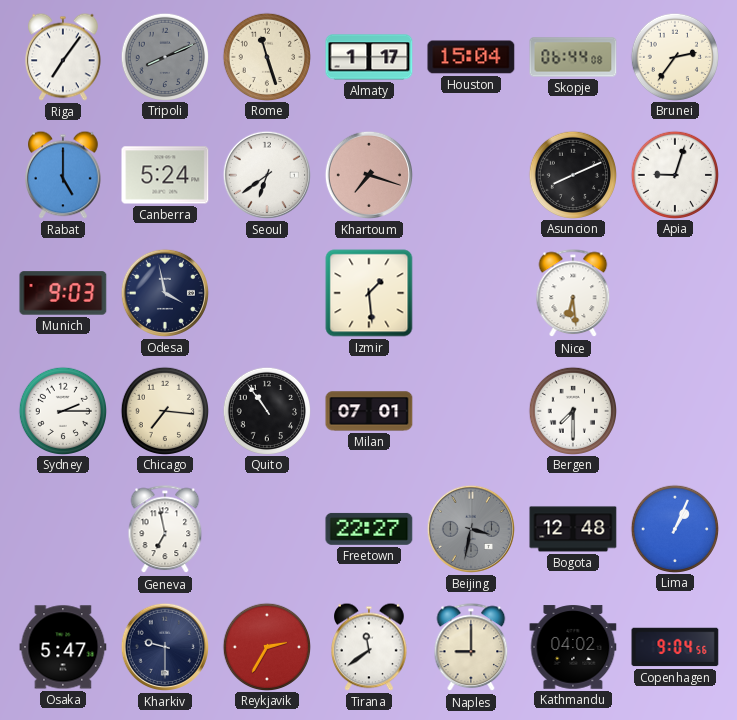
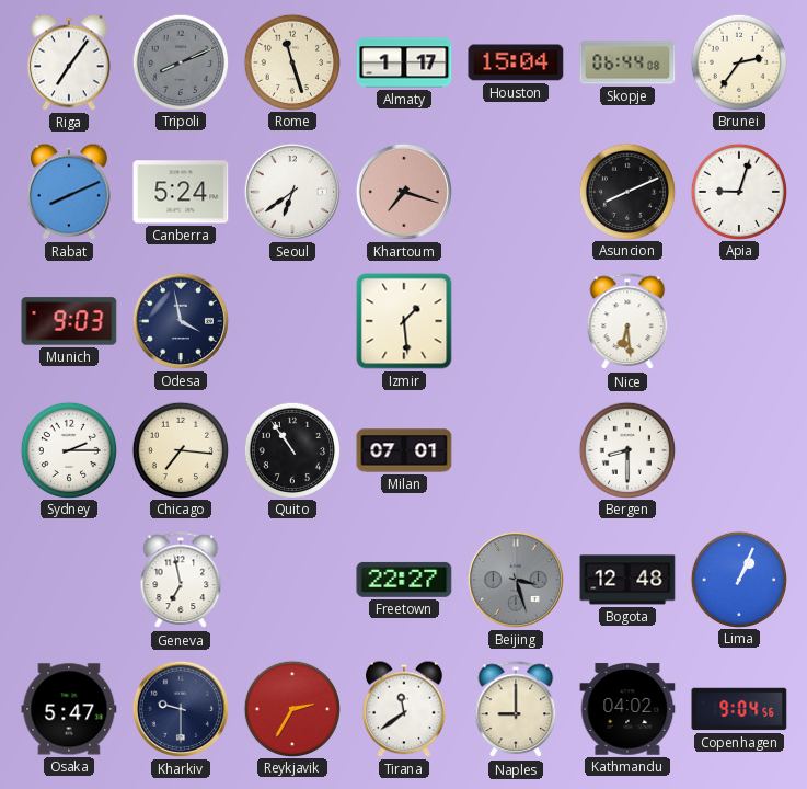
Rabat: 5:00 -> 8:11
Bergen: 7:30 -> 8:30
Beijing: 3:32 -> 3:27
